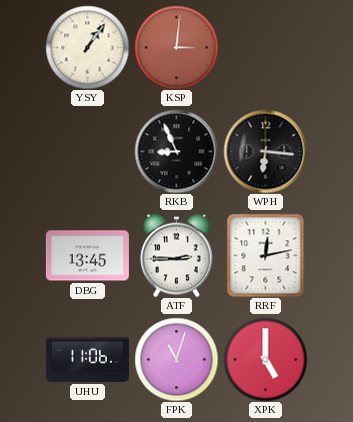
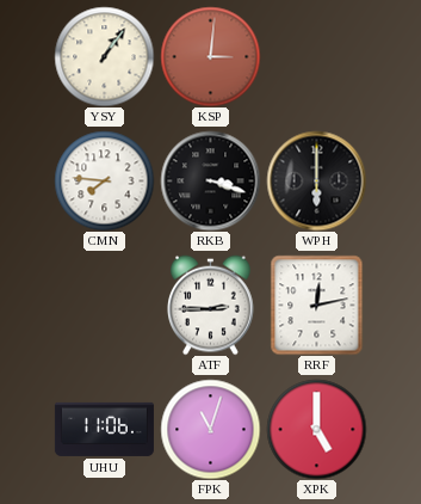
CMN: none -> 7:46
RKB: 8:56 -> 3:18
WPH: 6:16 -> 6:00
DBG: 13:45 -> none
